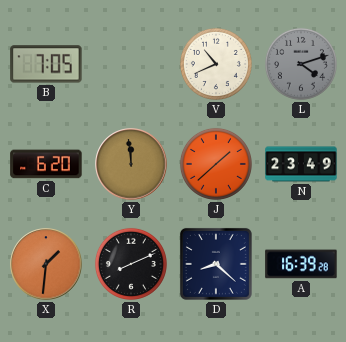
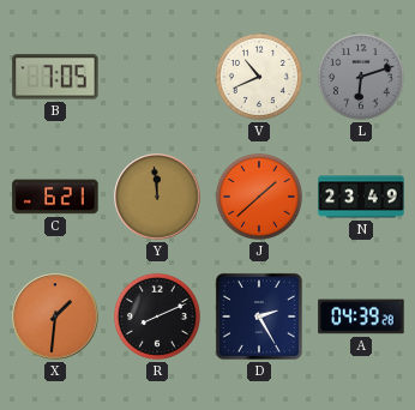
L: 4:12 -> 6:12
C: 6:20 -> 6:21
D: 8:22 -> 2:25
A: 16:39 -> 04:39
